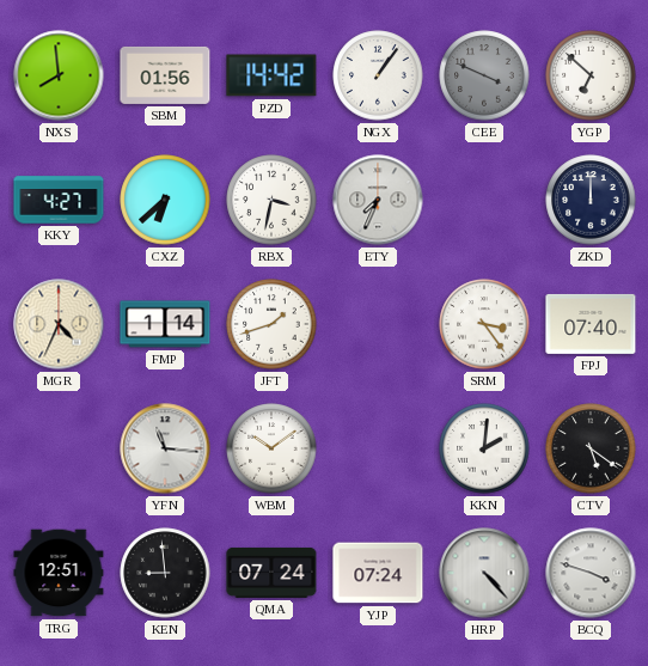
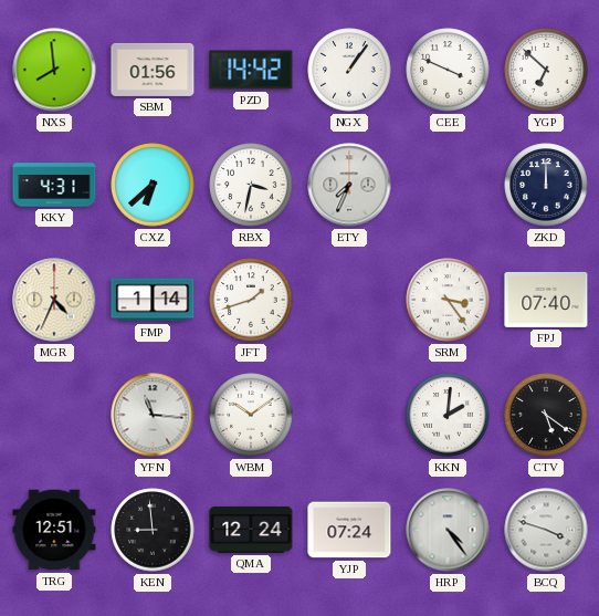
CEE dial: grey -> white
KKY: 4:27 -> 4:31
QMA: 07:24 -> 12:24
HRP: 4:23 -> 4:24
